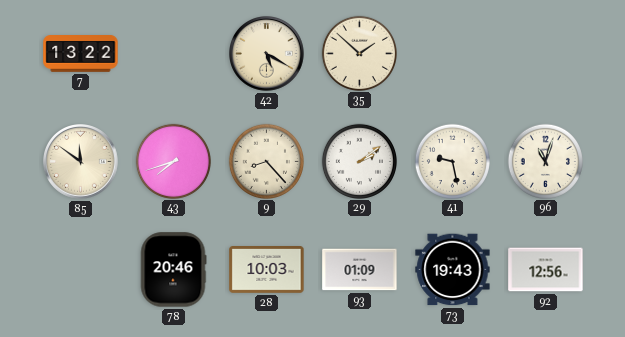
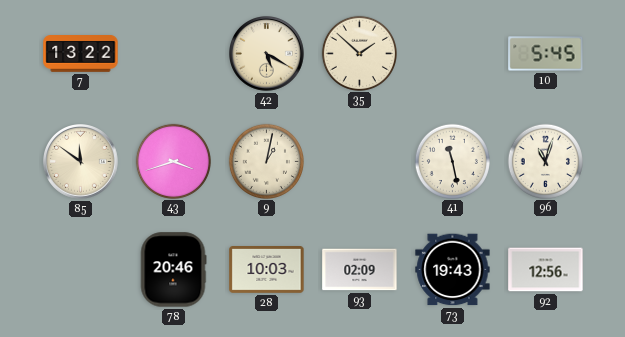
10: none -> 5:45
43: 7:42 -> 3:42
9: 8:23 -> 1:02
29: 2:09 -> none
41: 9:28 -> 11:28
93: 01:09 -> 02:09
